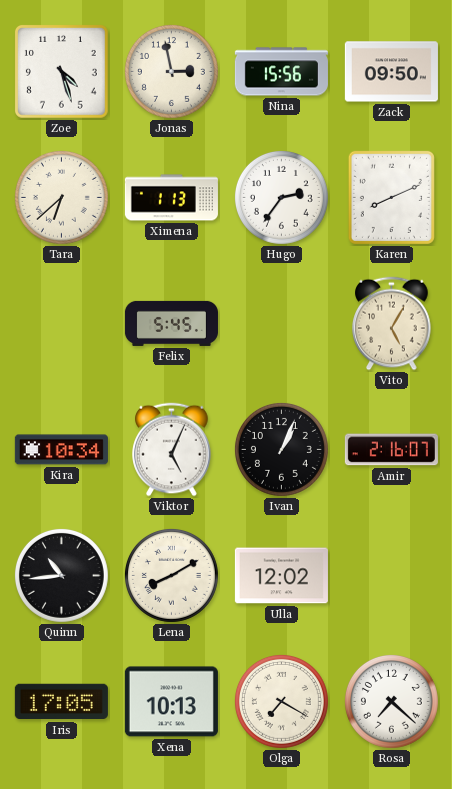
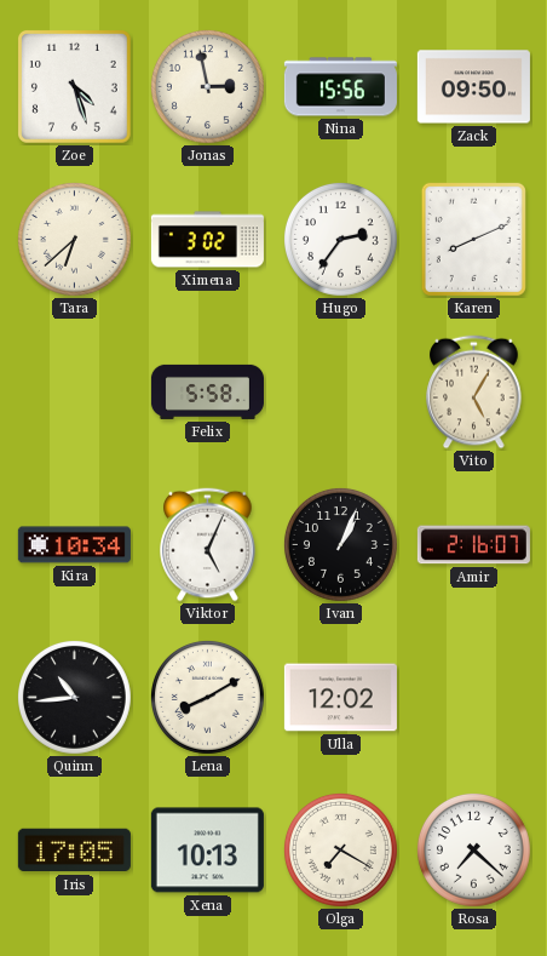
Ximena: 1:13 -> 3:02
Felix: 5:45 -> 5:58
